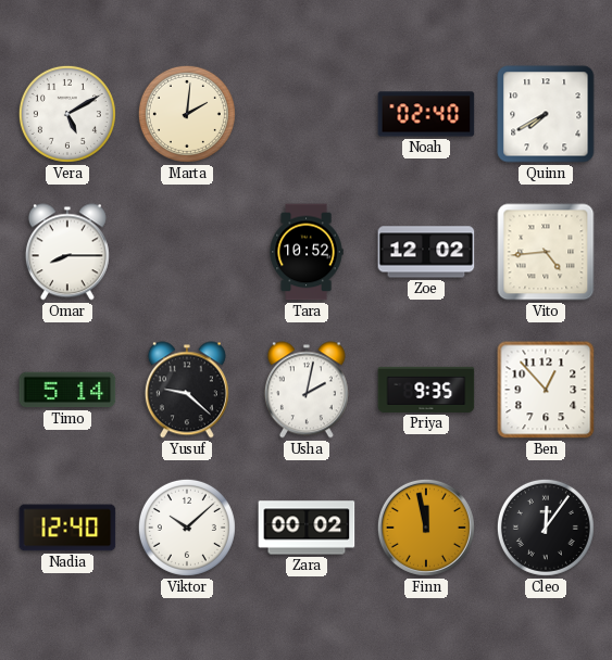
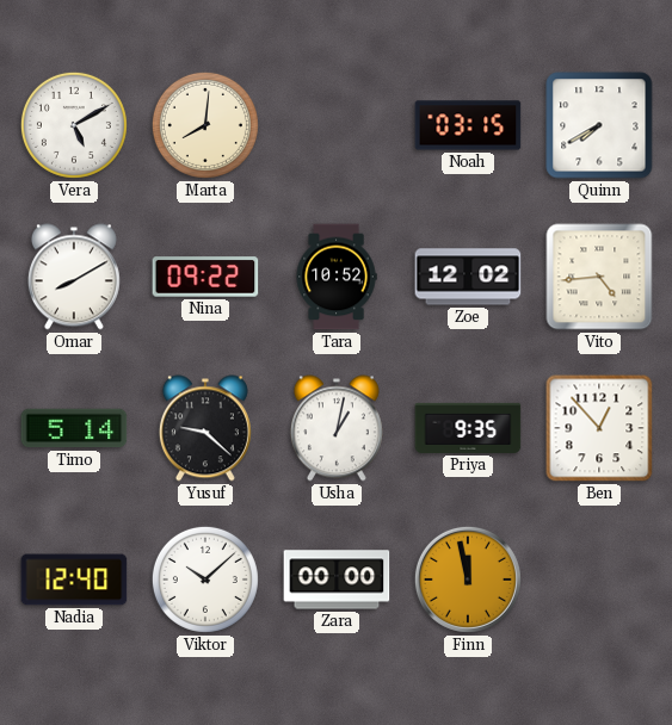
Marta: 2:01 -> 8:01
Noah: 02:40 -> 03:15
Omar: 8:15 -> 8:10
Nina: none -> 09:22
Usha: 2:02 -> 1:02
Zara: 00:02 -> 00:00
Cleo: 12:06 -> none
